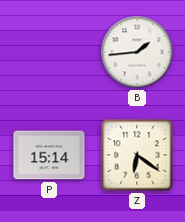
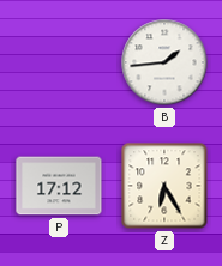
P: 15:14 -> 17:12
Z: 6:21 -> 6:25
